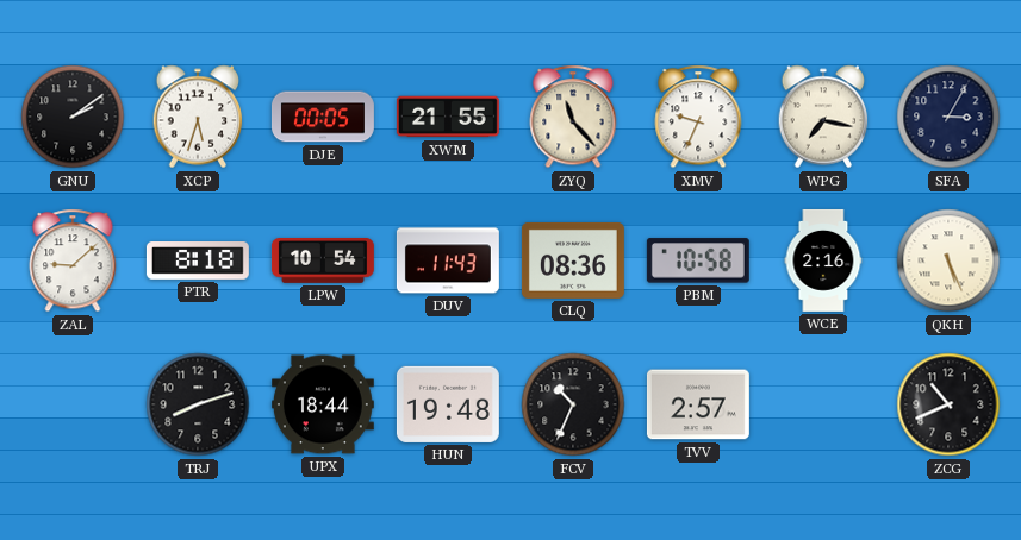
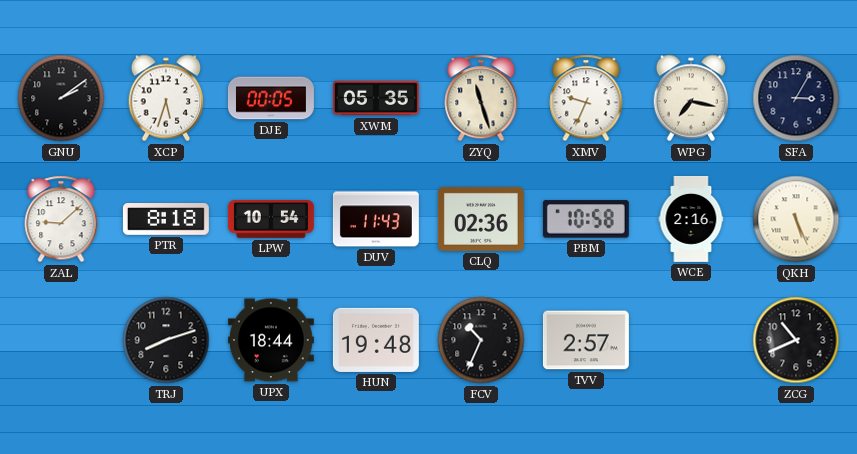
XWM: 21:55 -> 05:35
ZYQ: 11:23 -> 11:27
CLQ: 08:36 -> 02:36
